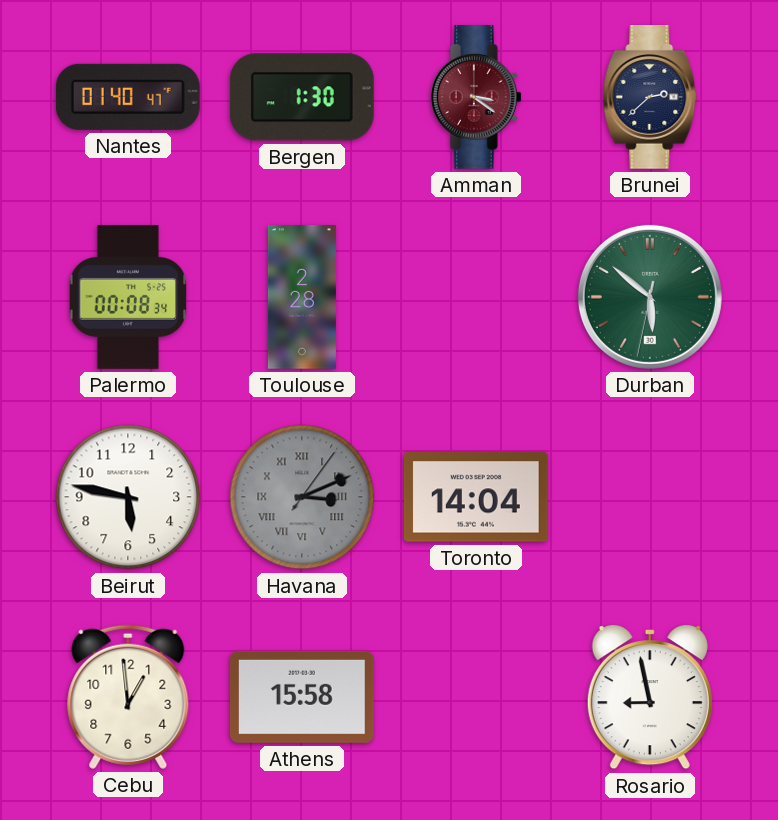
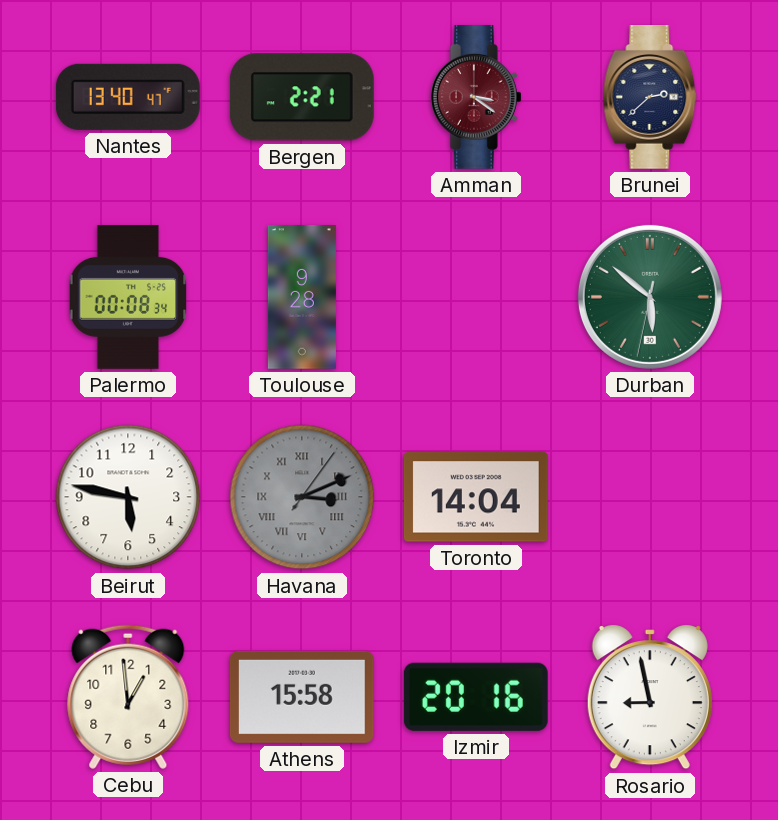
Nantes: 01:40 -> 13:40
Bergen: 1:30 -> 2:21
Toulouse: 2:28 -> 9:28
Izmir: none -> 20:16
